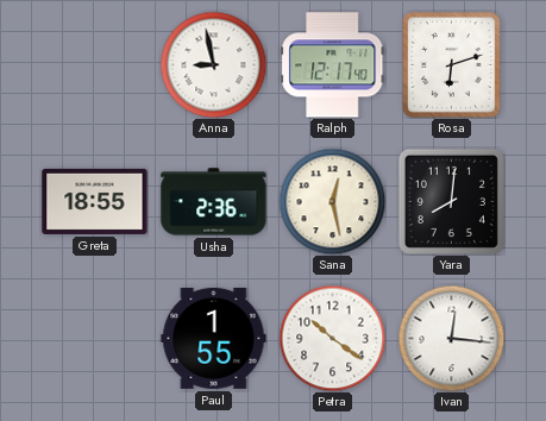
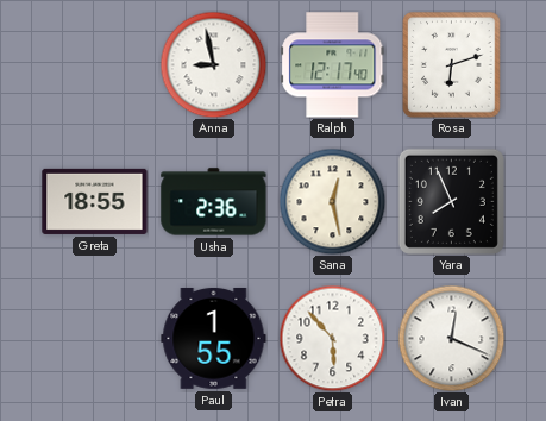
Yara: 8:01 -> 7:56
Petra: 10:21 -> 5:53
Ivan: 12:16 -> 12:19
